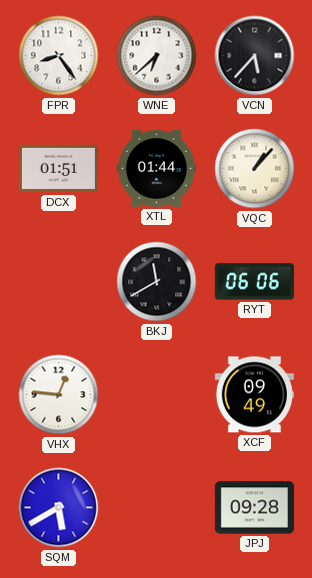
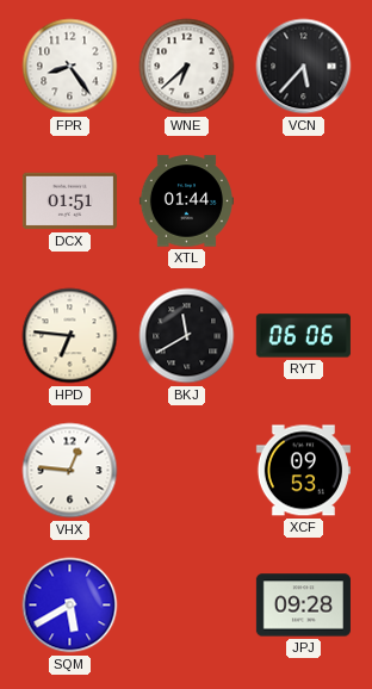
VQC: 1:07 -> none
HPD: none -> 6:46
XCF: 09:49 -> 09:53
